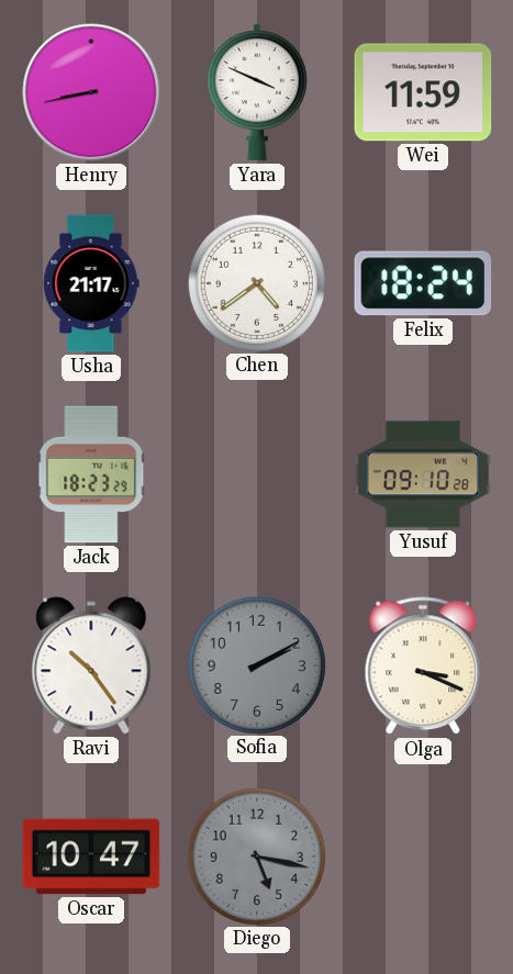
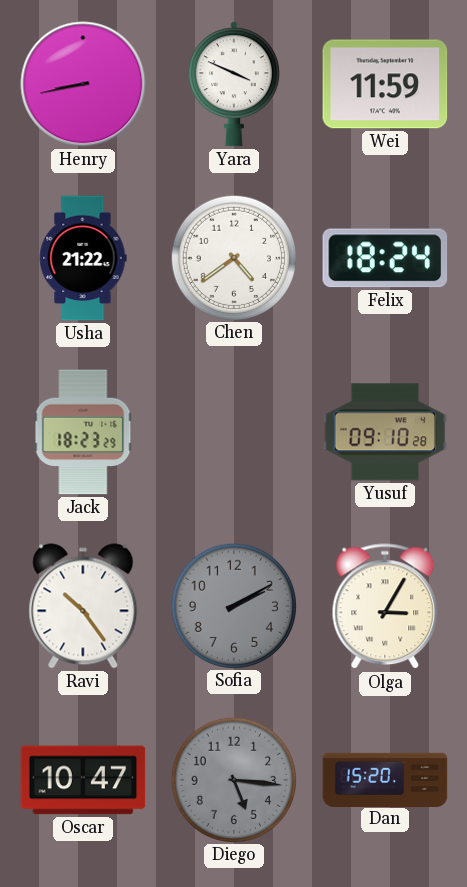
Usha: 21:17 -> 21:22
Olga: 3:19 -> 3:05
Diego: 5:17 -> 5:16
Dan: none -> 15:20
